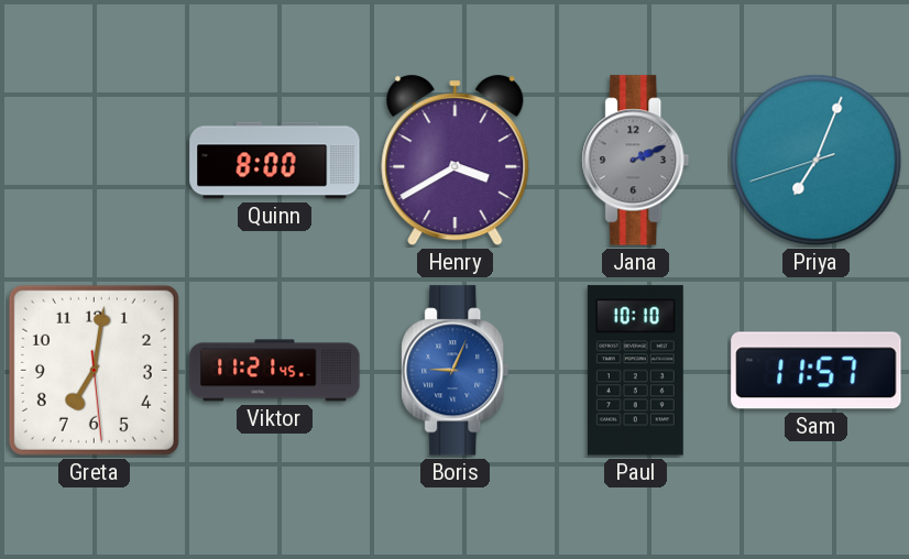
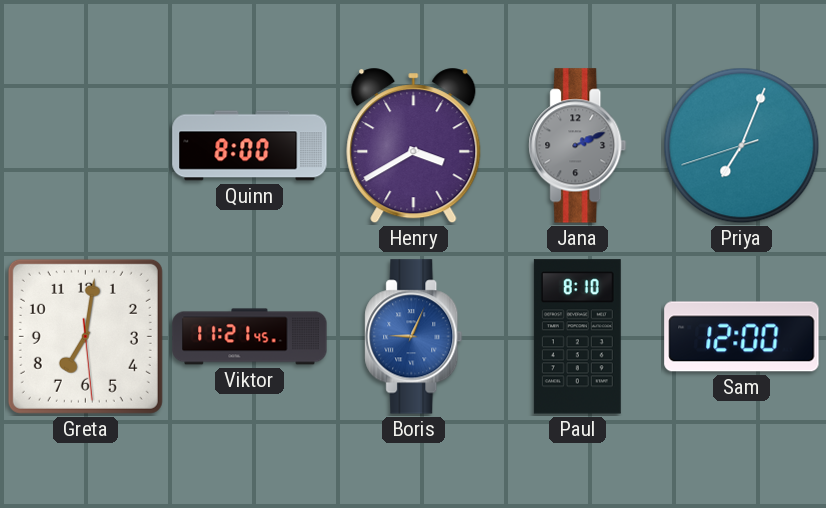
Paul: 10:10 -> 8:10
Sam: 11:57 -> 12:00
